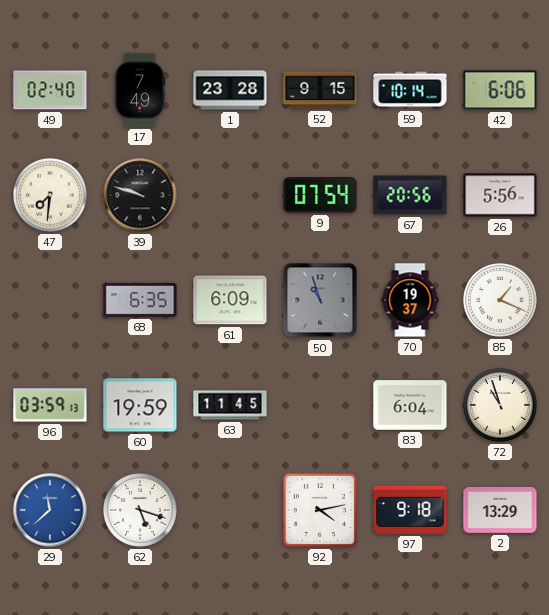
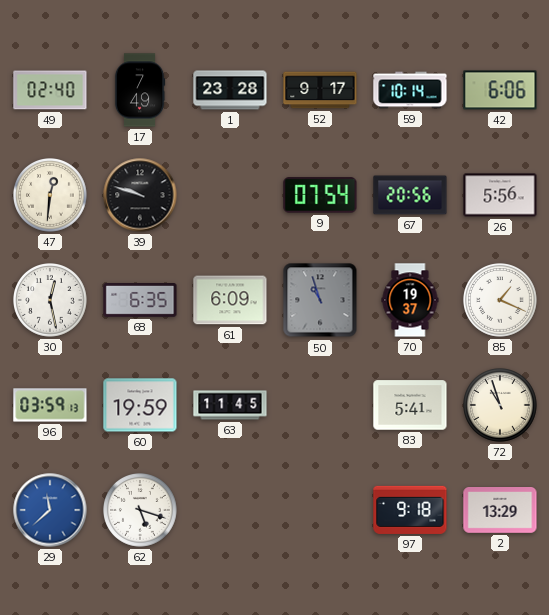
52: 9:15 -> 9:17
47: 7:31 -> 12:31
30: none -> 12:28
83: 6:04 -> 5:41
92: 4:13 -> none
